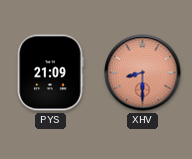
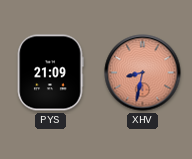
XHV: 8:30 -> 8:32
